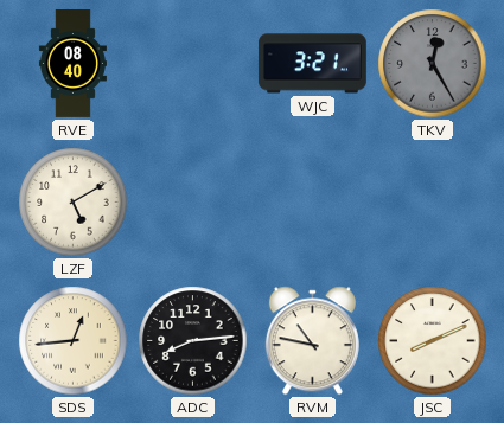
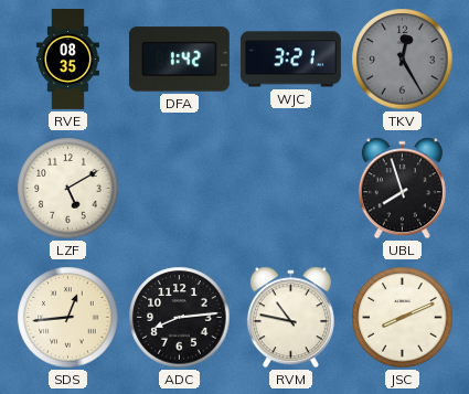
RVE: 08:40 -> 08:35
DFA: none -> 1:42
UBL: none -> 7:57
